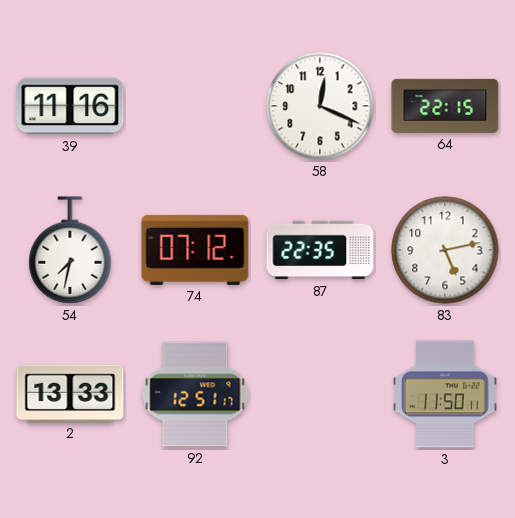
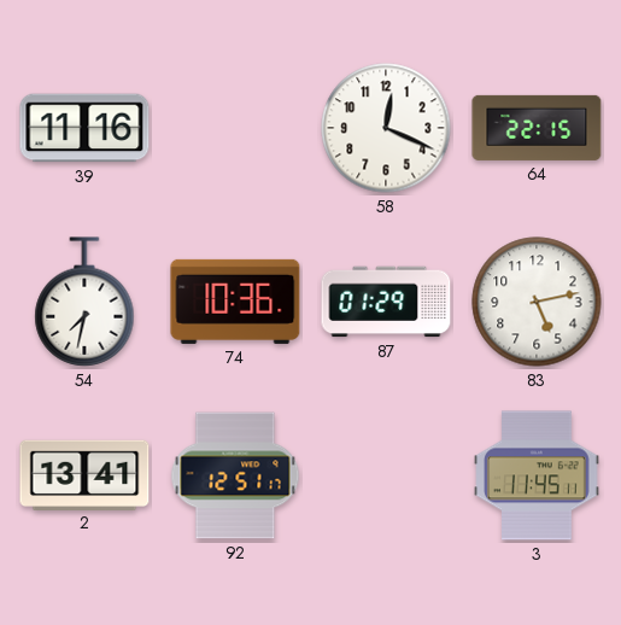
74: 07:12 -> 10:36
87: 22:35 -> 01:29
2: 13:33 -> 13:41
3: 11:50 -> 11:45
